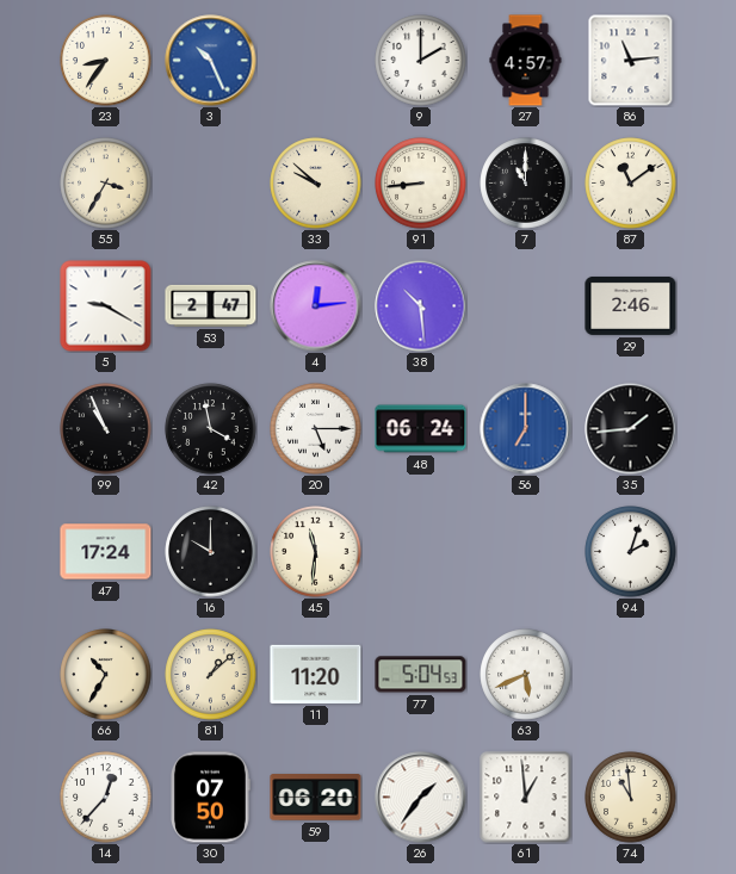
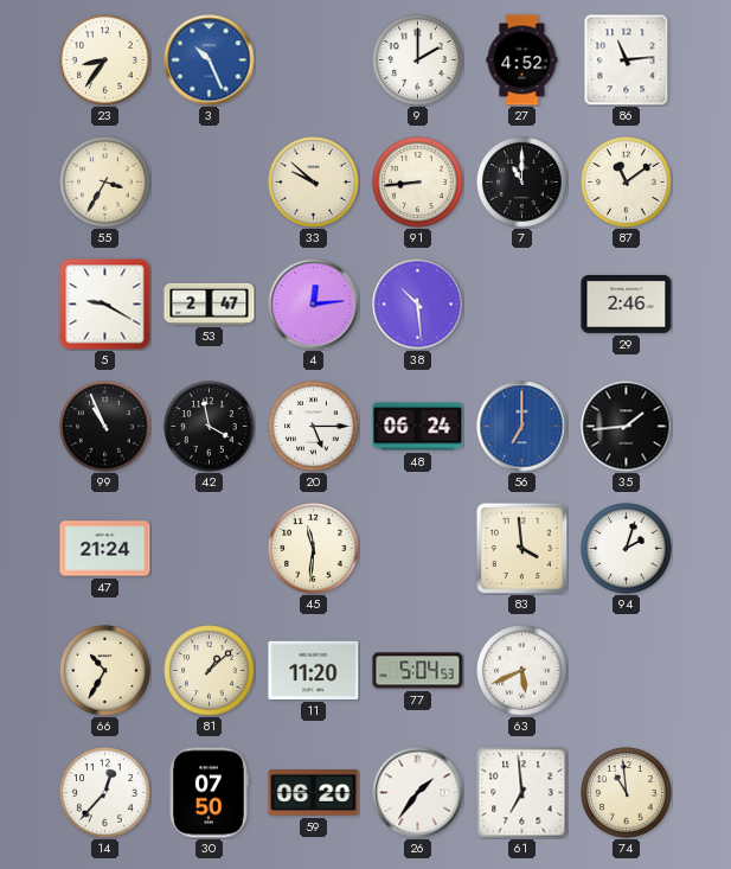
27: 4:57 -> 4:52
47: 17:24 -> 21:24
16: 10:00 -> none
83: none -> 3:59
61: 12:59 -> 6:59
